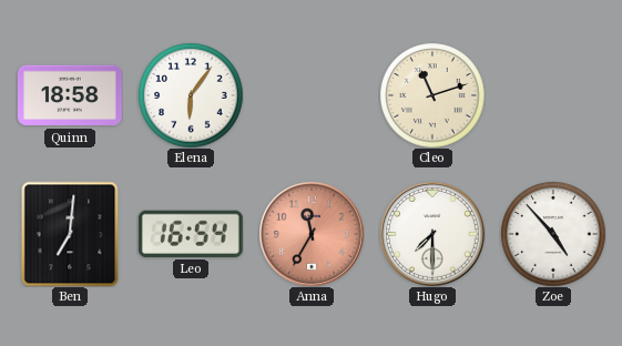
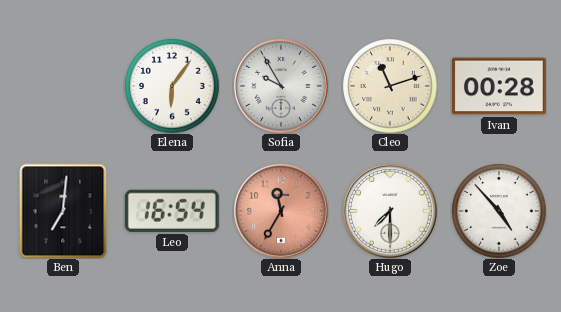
Quinn: 18:58 -> none
Sofia: none -> 9:55
Ivan: none -> 00:28
